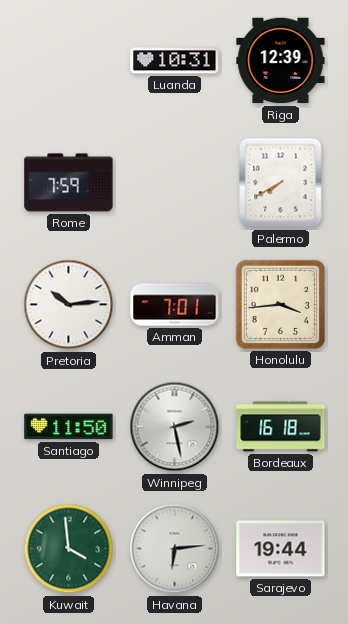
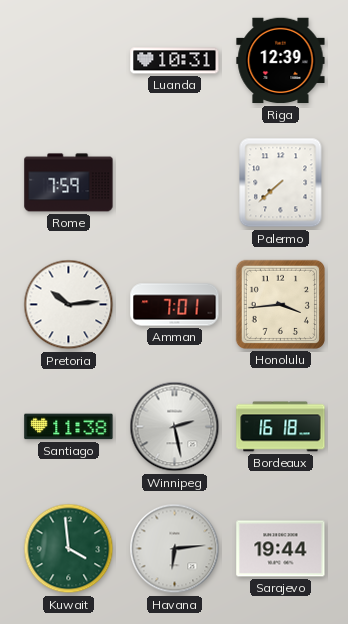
Palermo: 7:40 -> 7:38
Santiago: 11:50 -> 11:38
